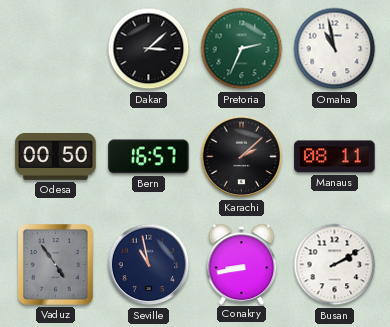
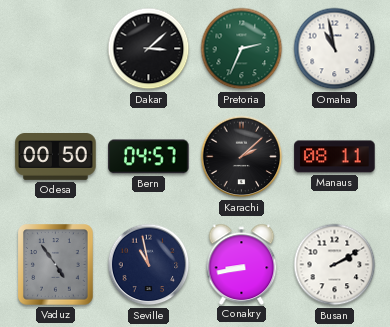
Bern: 16:57 -> 04:57
